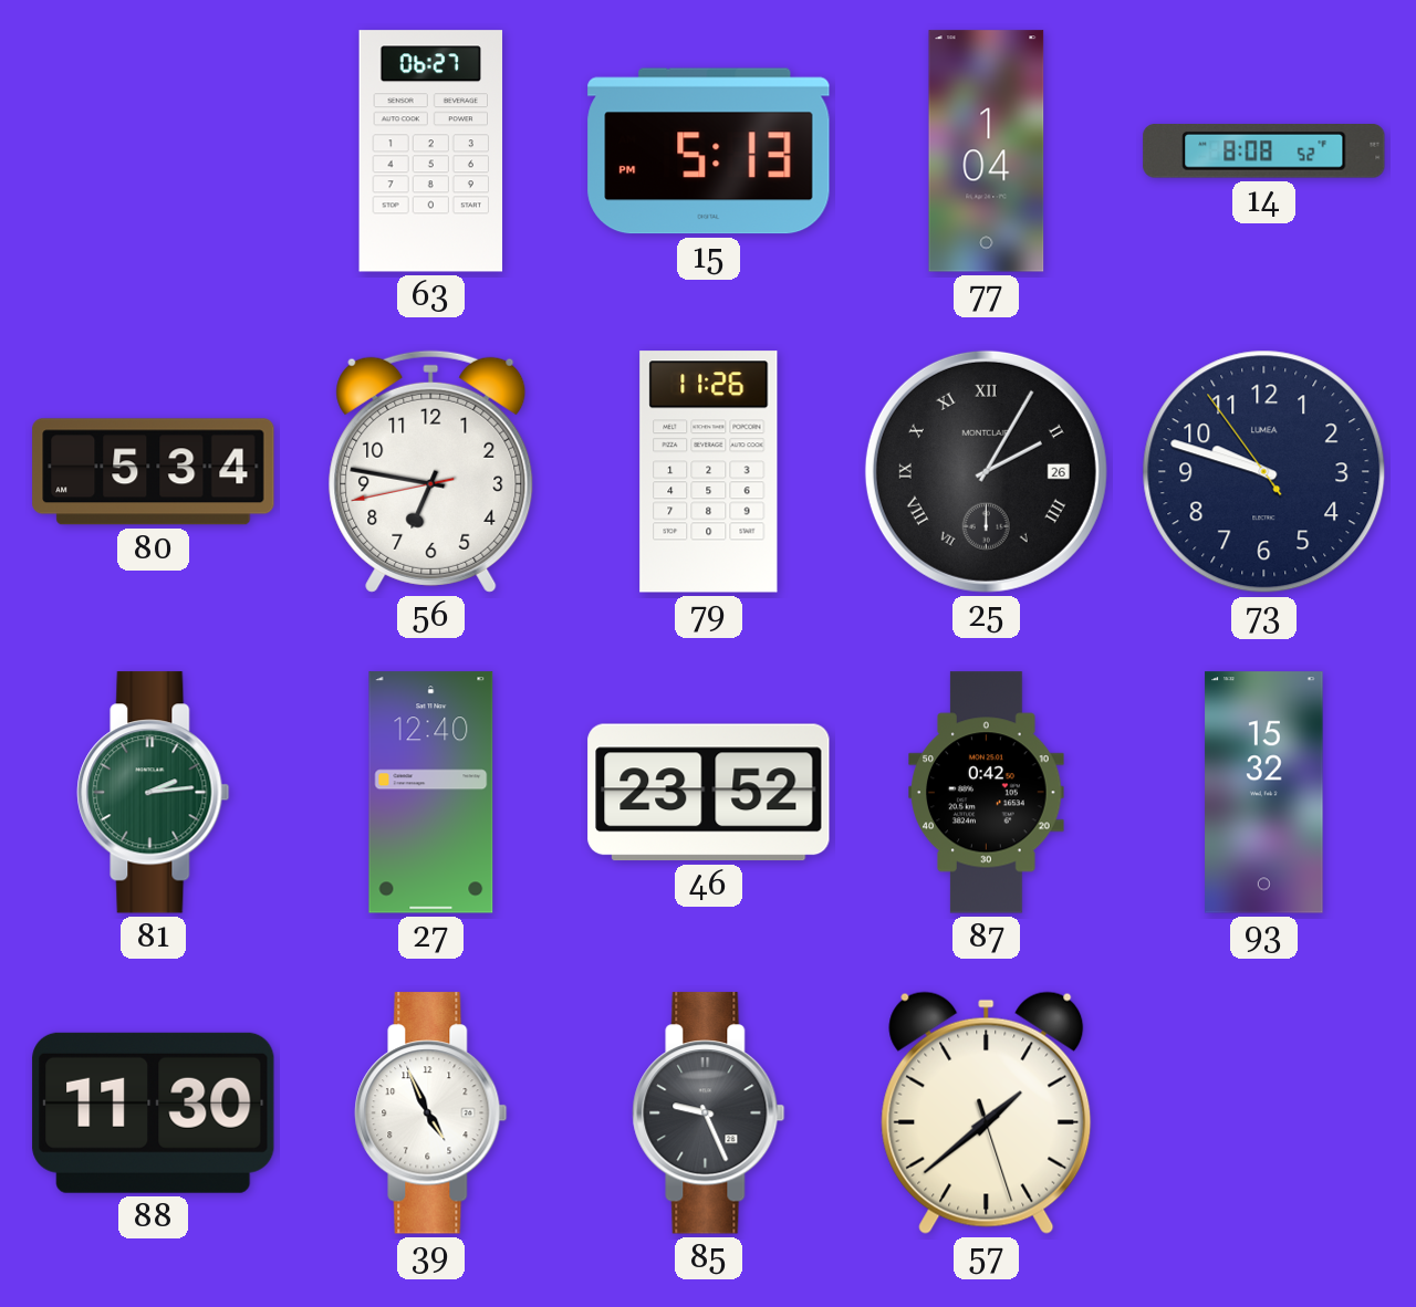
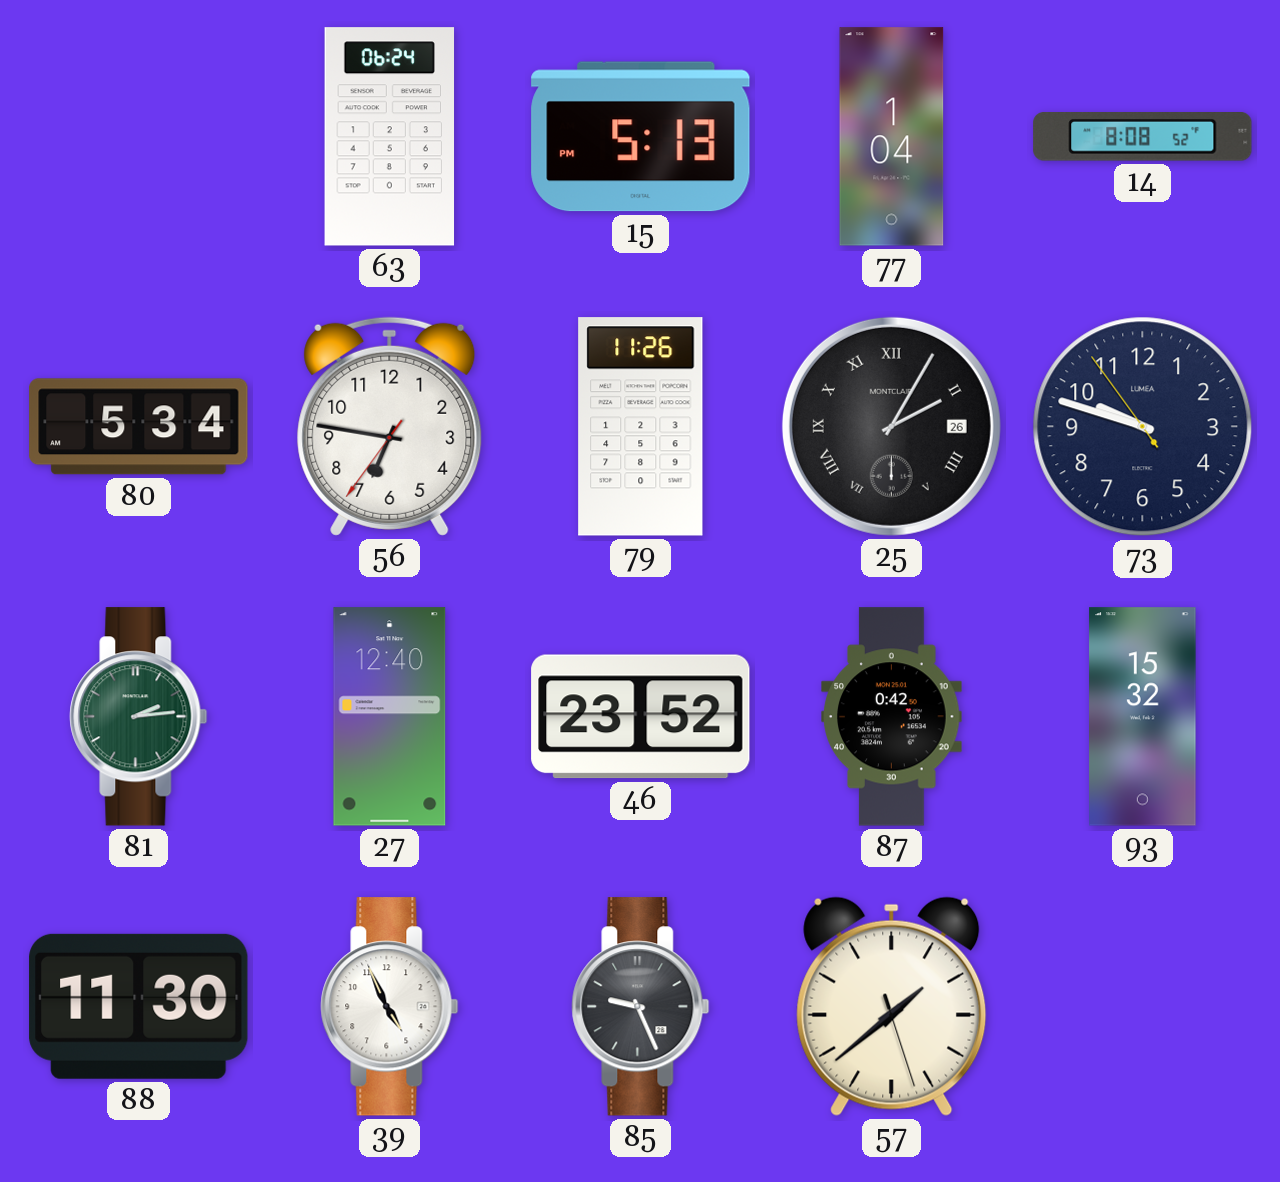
63: 06:27 -> 06:24
56: 6:46:43 -> 6:46:36
